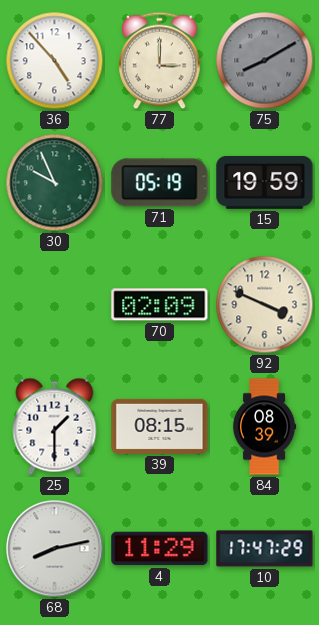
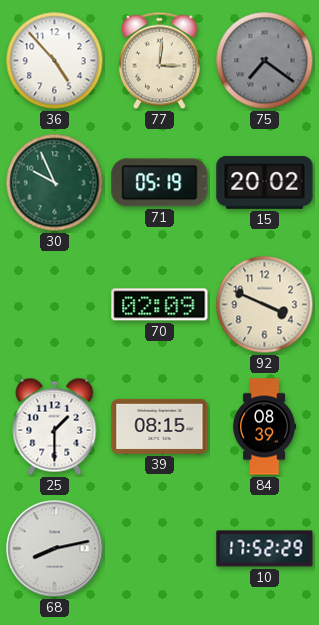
77: 3:00 -> 3:01
75: 8:10 -> 7:21
15: 19:59 -> 20:02
4: 11:29 -> none
10: 17:47 -> 17:52
